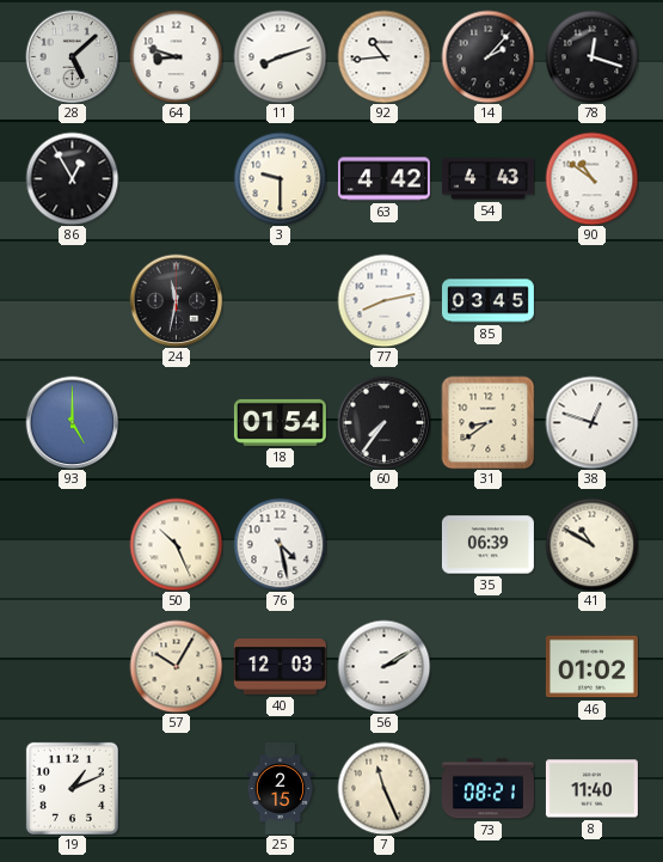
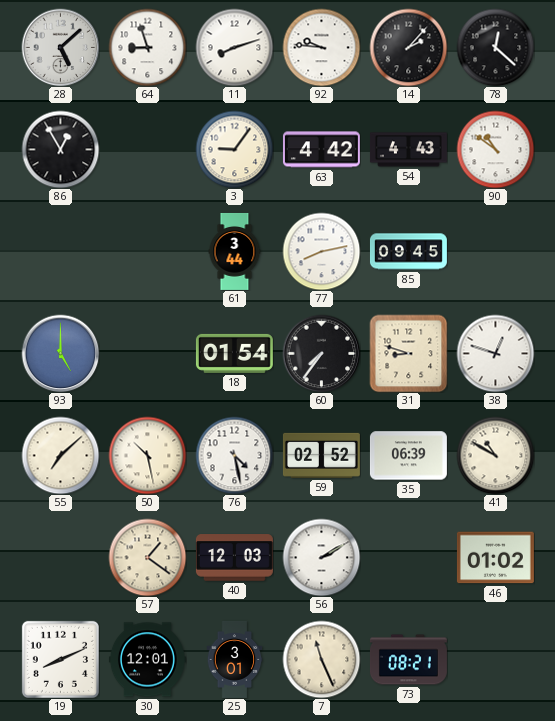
64: 8:48 -> 8:57
92: 10:44 -> 9:46
78: 12:18 -> 12:22
3: 9:30 -> 9:06
24: 11:32 -> none
61: none -> 3:44
85: 03:45 -> 09:45
31: 8:39 -> 8:48
55: none -> 7:08
50: 10:26 -> 10:28
59: none -> 02:52
57: 10:05 -> 1:21
19: 1:11 -> 8:11
30: none -> 12:01
25: 2:15 -> 3:01
8: 11:40 -> none
